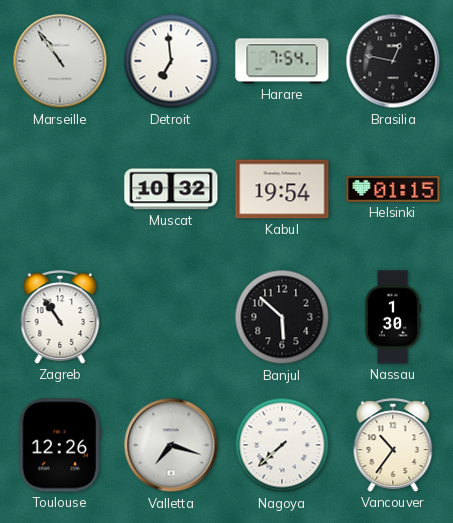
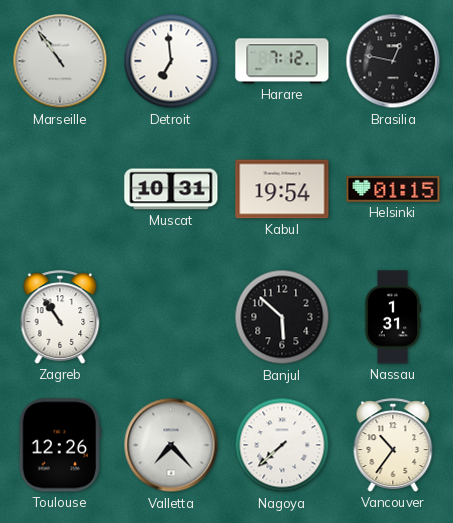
Harare: 7:54 -> 7:12
Muscat: 10:32 -> 10:31
Nassau: 1:30 -> 1:31
Valletta: 7:18 -> 7:23
